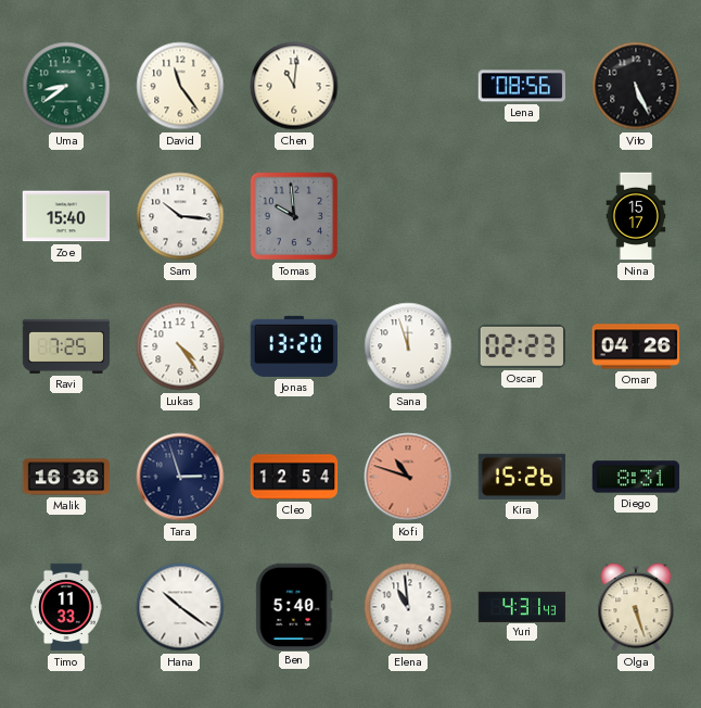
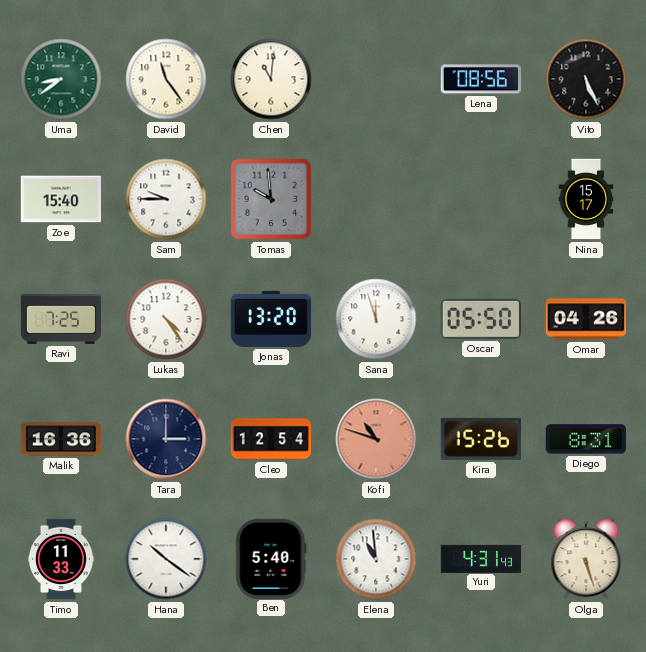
Sam: 10:16 -> 9:45
Oscar: 02:23 -> 05:50
Tara: 2:57 -> 3:00
